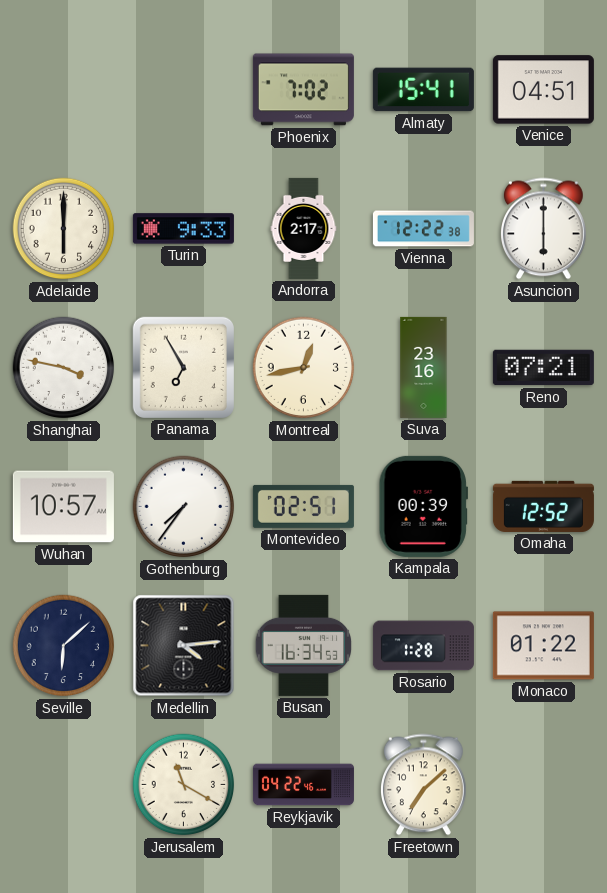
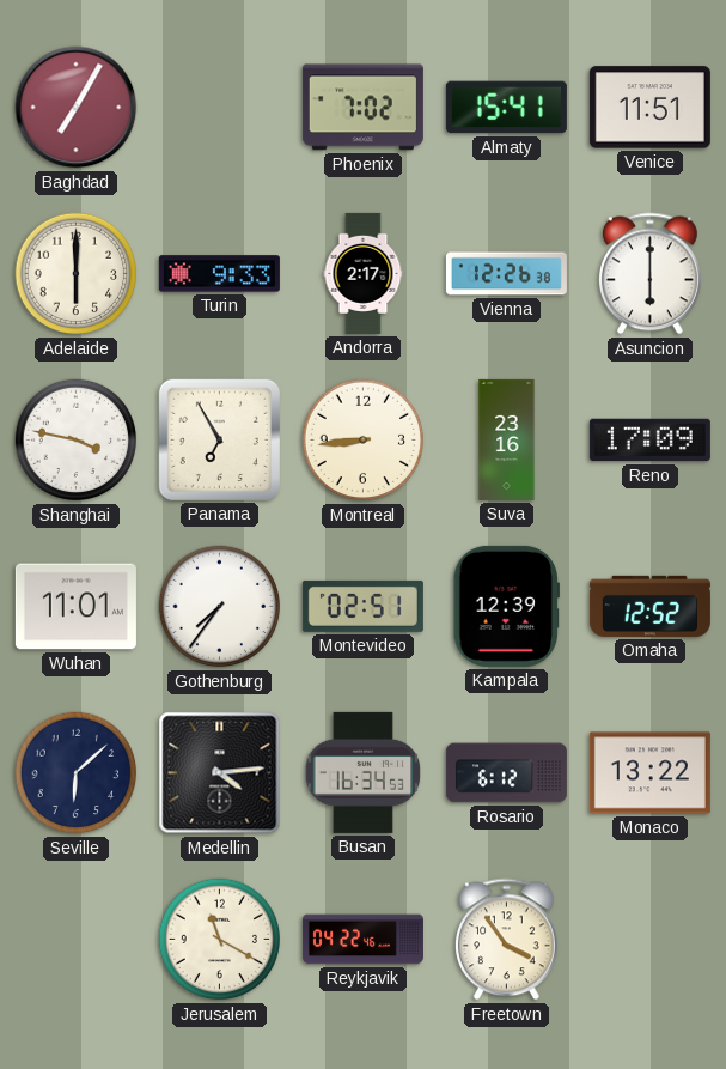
Baghdad: none -> 7:05
Venice: 04:51 -> 11:51
Vienna: 12:22 -> 12:26
Montreal: 12:43 -> 8:44
Reno: 07:21 -> 17:09
Wuhan: 10:57 -> 11:01
Kampala: 00:39 -> 12:39
Rosario: 1:28 -> 6:12
Monaco: 01:22 -> 13:22
Freetown: 7:08 -> 3:54
